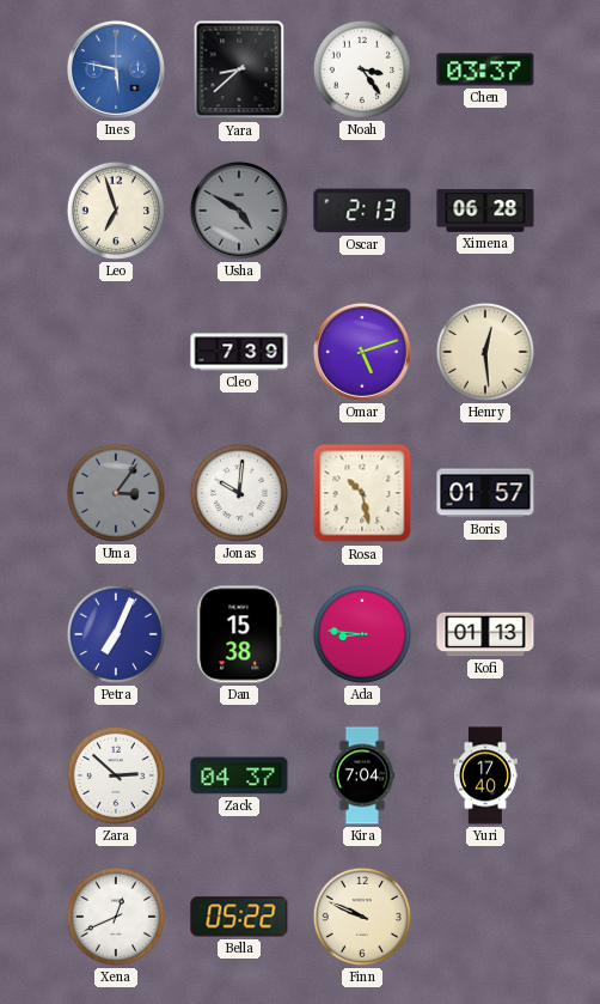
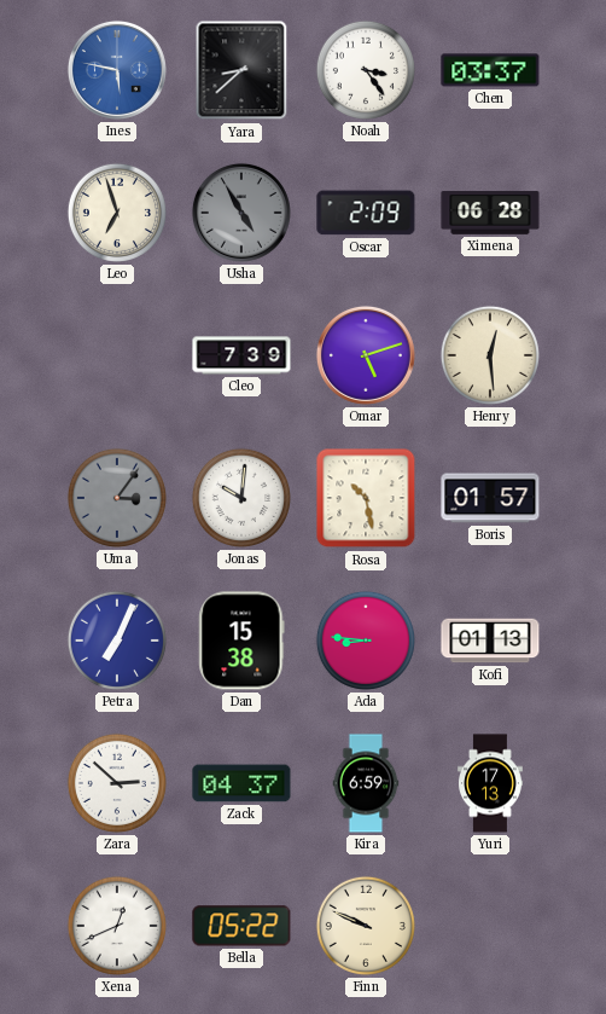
Usha: 4:50 -> 4:55
Oscar: 2:13 -> 2:09
Kira: 7:04 -> 6:59
Yuri: 17:40 -> 17:13
